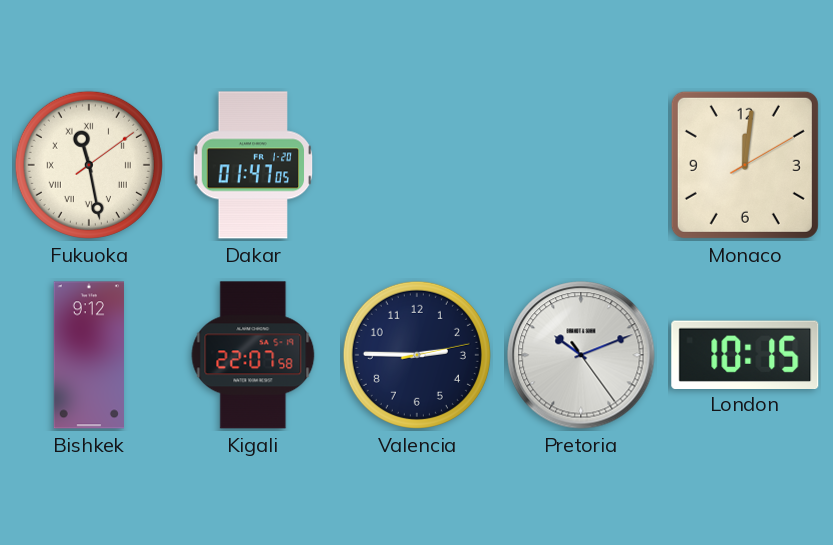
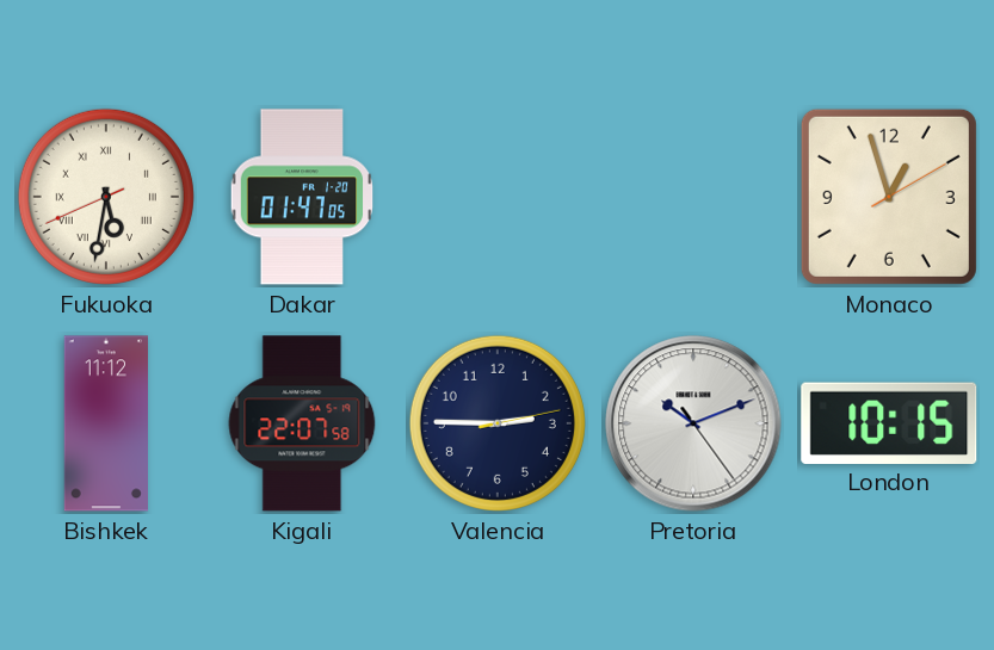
Fukuoka: 11:28 -> 5:31
Monaco: 12:01 -> 12:57
Bishkek: 9:12 -> 11:12
